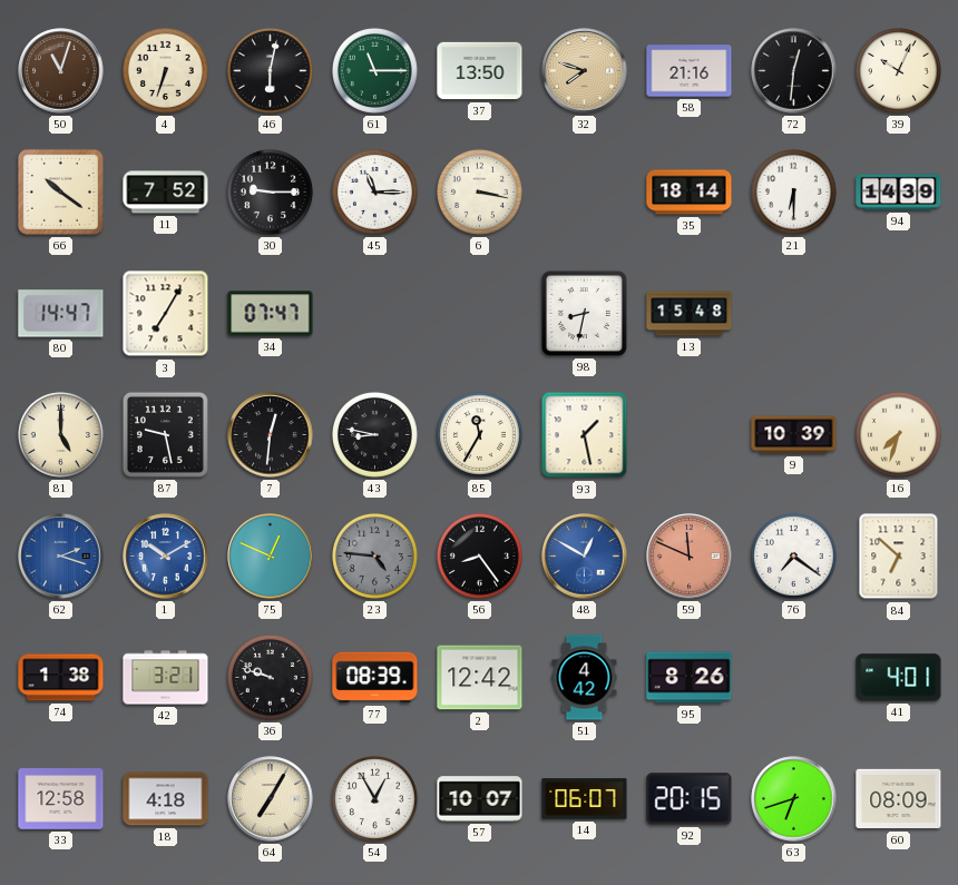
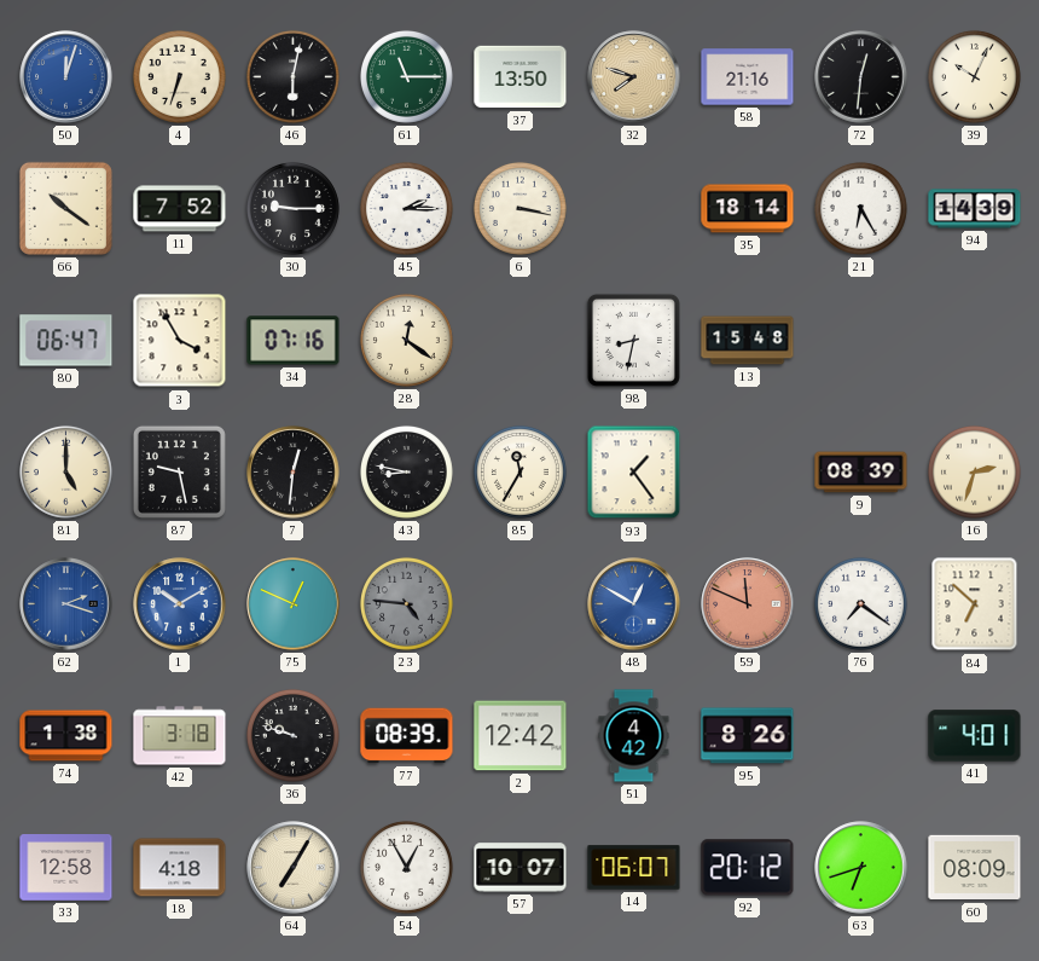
50: 11:03 -> 12:03
50 dial: brown -> blue
45: 11:15 -> 2:15
21: 6:30 -> 6:25
80: 14:47 -> 06:47
3: 7:05 -> 3:55
34: 07:47 -> 07:16
28: none -> 12:21
93: 1:28 -> 1:24
9: 10:39 -> 08:39
16: 7:33 -> 2:33
56: 8:24 -> none
42: 3:21 -> 3:18
92: 20:15 -> 20:12
